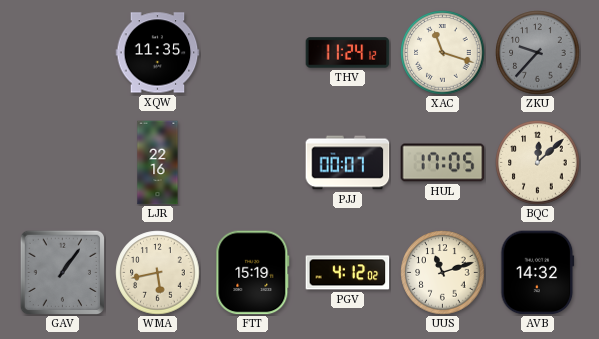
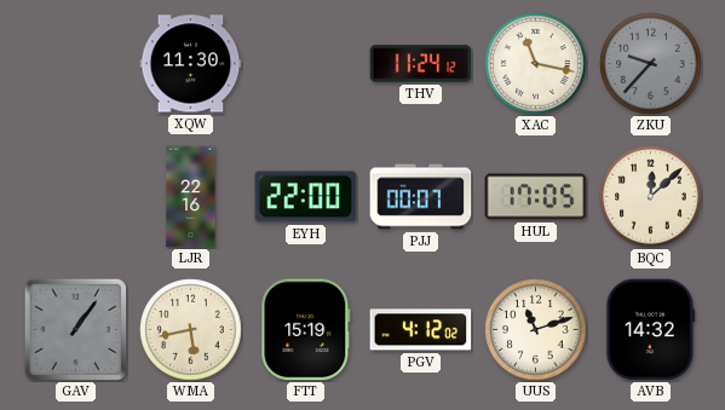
XQW: 11:35 -> 11:30
XAC: 11:18 -> 11:17
EYH: none -> 22:00
